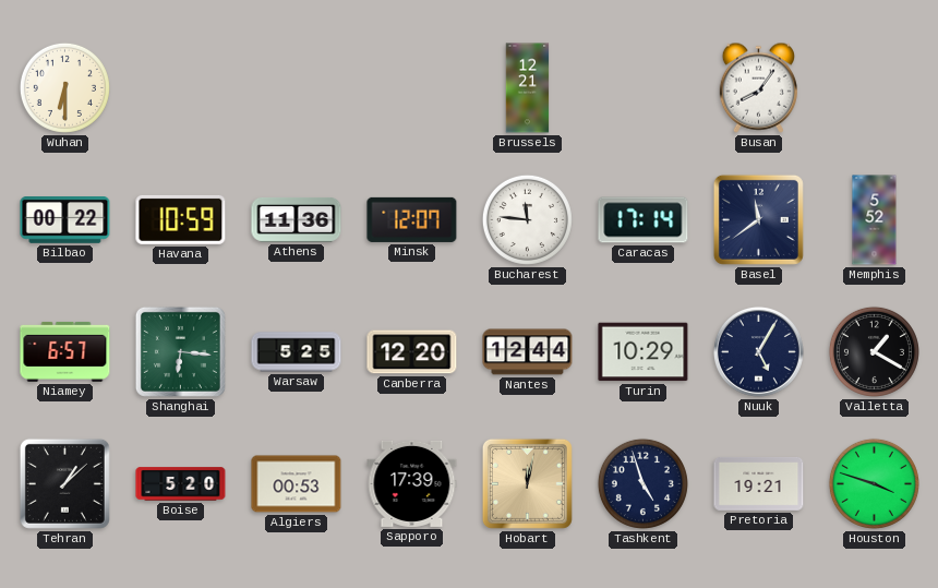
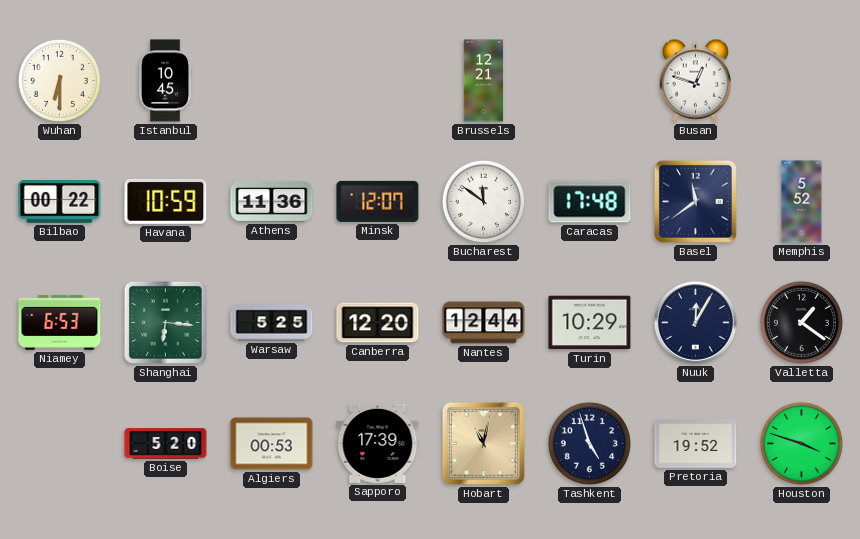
Istanbul: none -> 10:45
Busan: 8:06 -> 12:48
Bucharest: 11:46 -> 11:51
Caracas: 17:14 -> 17:48
Niamey: 6:57 -> 6:53
Nuuk: 5:05 -> 12:05
Valletta: 1:20 -> 1:21
Tehran: 1:08 -> none
Hobart: 12:02 -> 11:02
Pretoria: 19:21 -> 19:52
